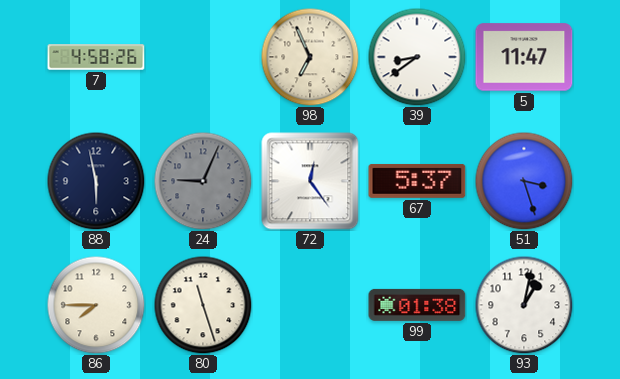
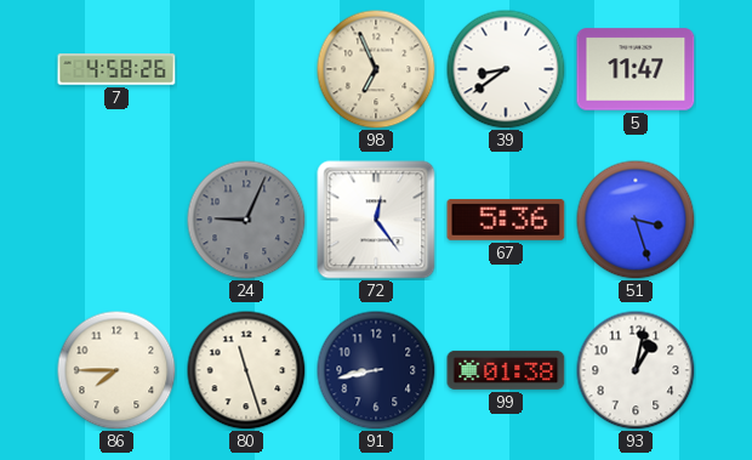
88: 5:58 -> none
67: 5:37 -> 5:36
91: none -> 8:43
